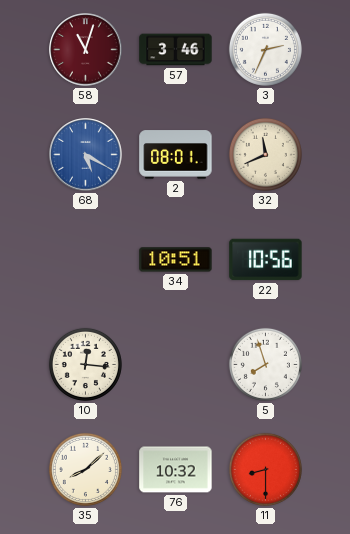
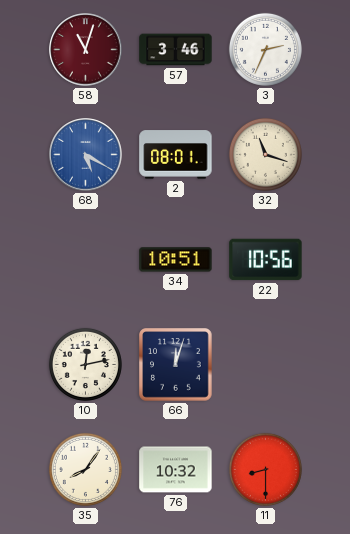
32: 11:41 -> 11:18
10: 12:16 -> 12:13
66: none -> 12:03
5: 7:57 -> none
35: 8:08 -> 8:06
